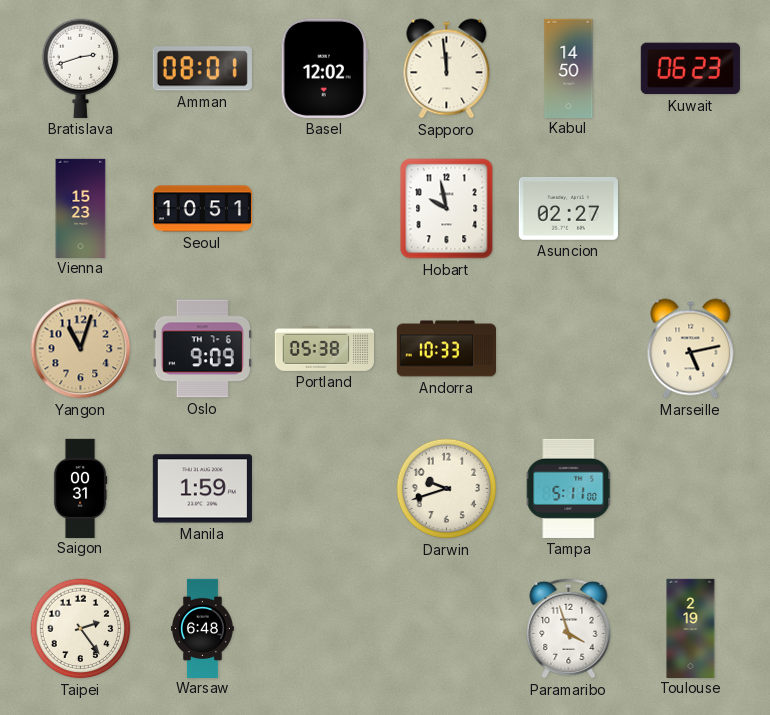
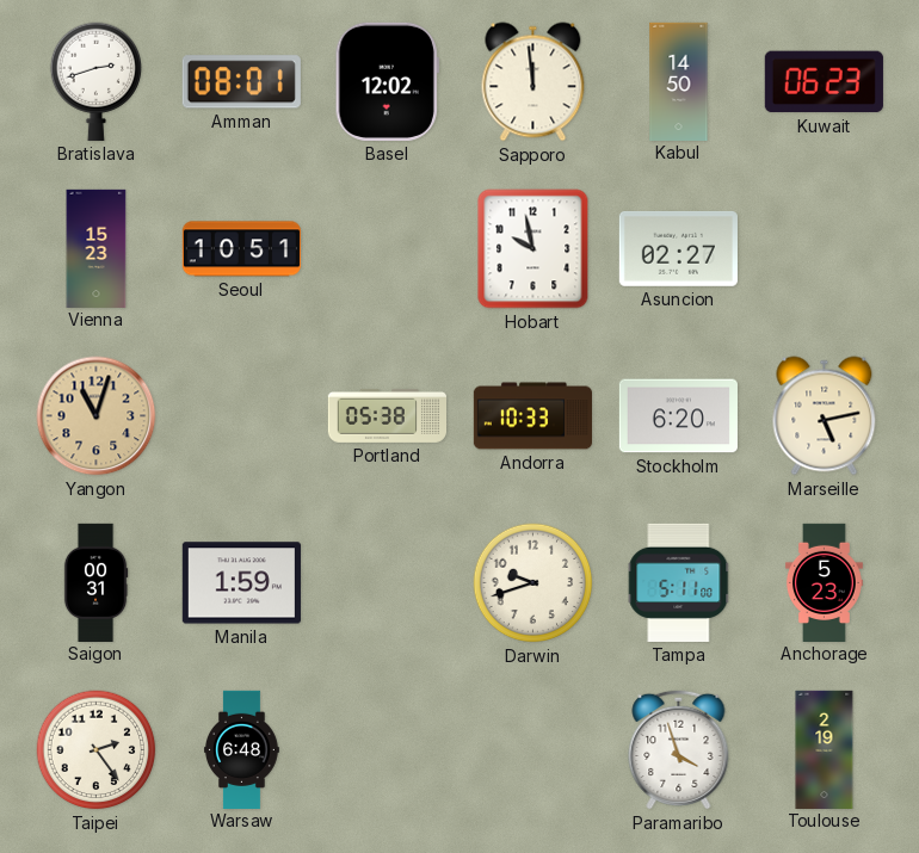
Oslo: 9:09 -> none
Stockholm: none -> 6:20
Anchorage: none -> 5:23
